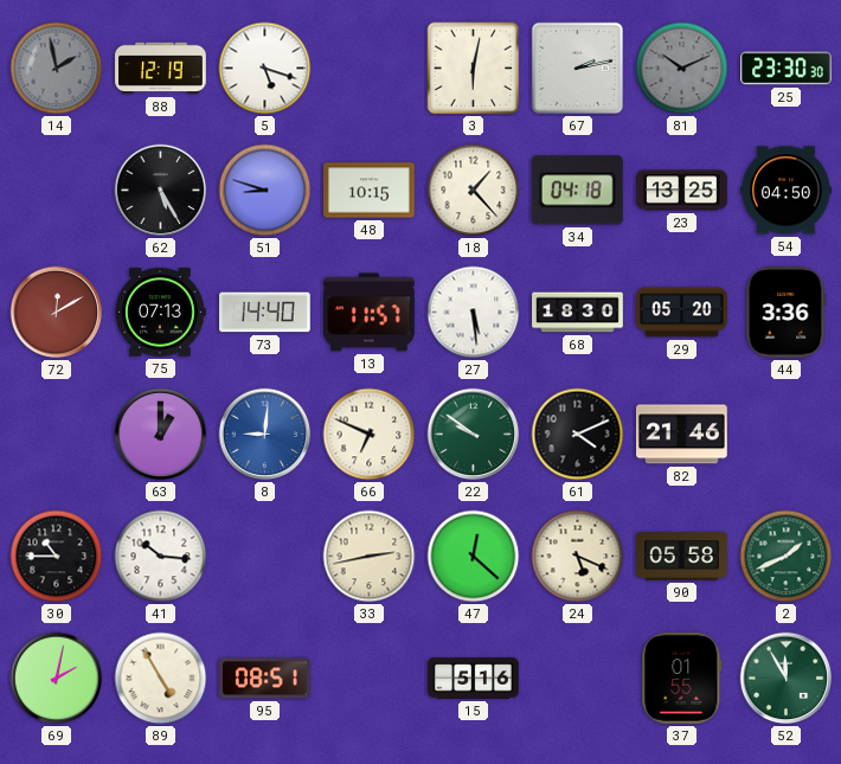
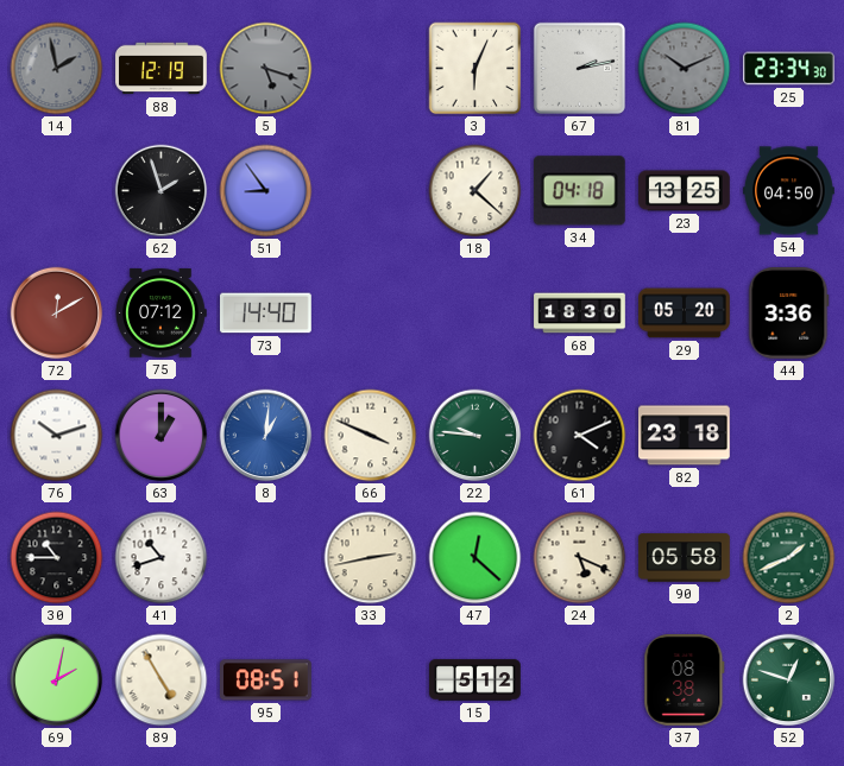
5 dial: white -> grey
3: 6:02 -> 6:04
25: 23:30 -> 23:34
62: 5:25 -> 1:57
51: 8:48 -> 8:54
48: 10:15 -> none
18: 1:23 -> 1:22
75: 07:13 -> 07:12
13: 11:57 -> none
27: 5:29 -> none
76: none -> 10:12
8: 9:01 -> 1:01
66: 6:49 -> 3:49
22: 9:51 -> 9:46
82: 21:46 -> 23:18
41: 10:16 -> 10:42
15: 5:16 -> 5:12
37: 01:55 -> 08:38
52: 11:55 -> 12:48
